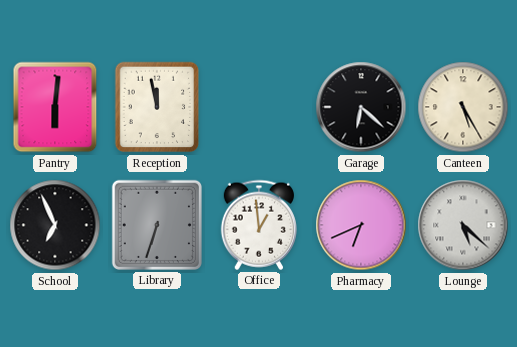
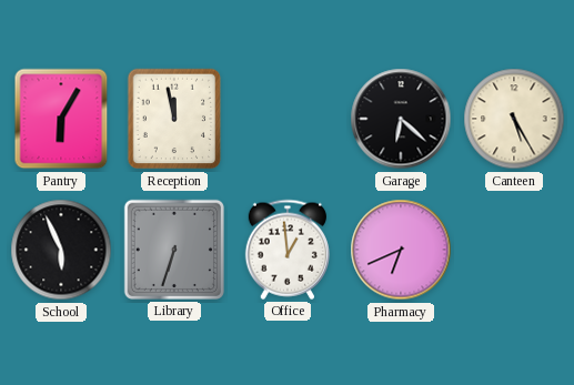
Pantry: 6:01 -> 6:05
School: 6:56 -> 5:56
Lounge: 5:22 -> none
